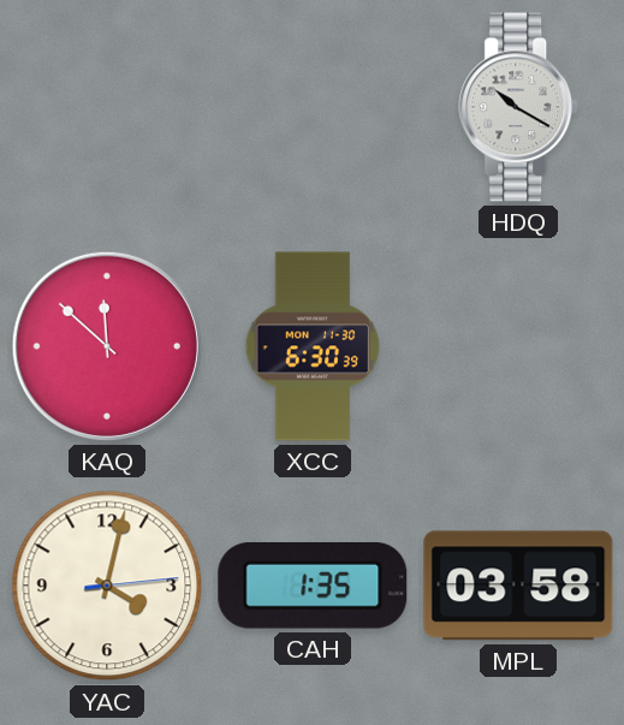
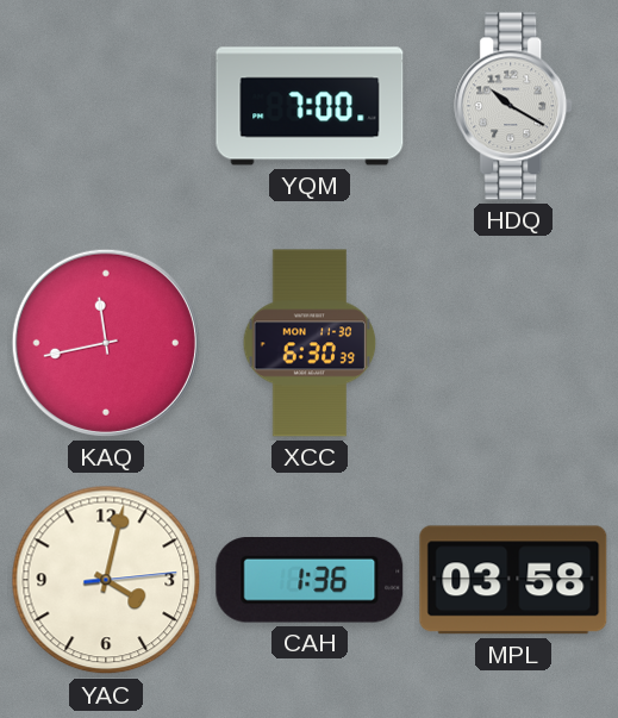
YQM: none -> 7:00
KAQ: 11:52 -> 11:43
CAH: 1:35 -> 1:36
